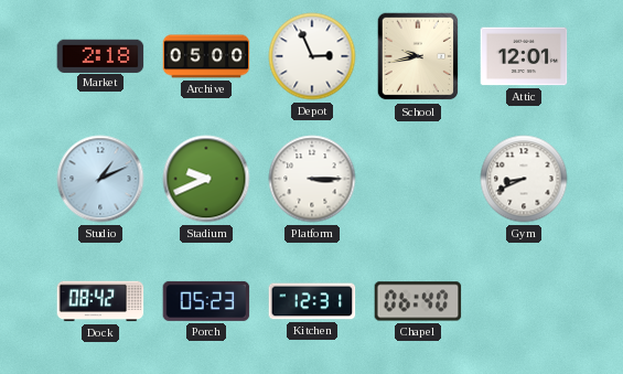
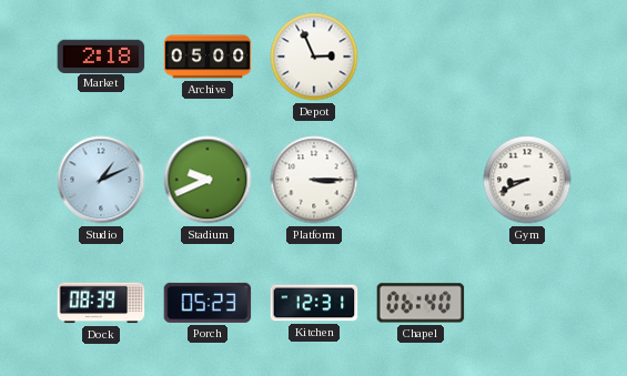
School: 9:43 -> none
Attic: 12:01 -> none
Dock: 08:42 -> 08:39
